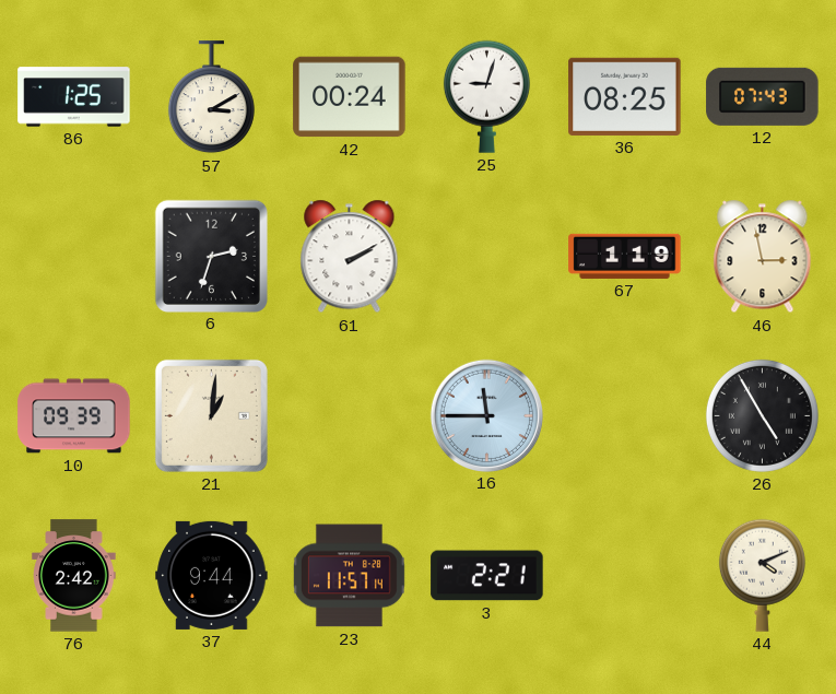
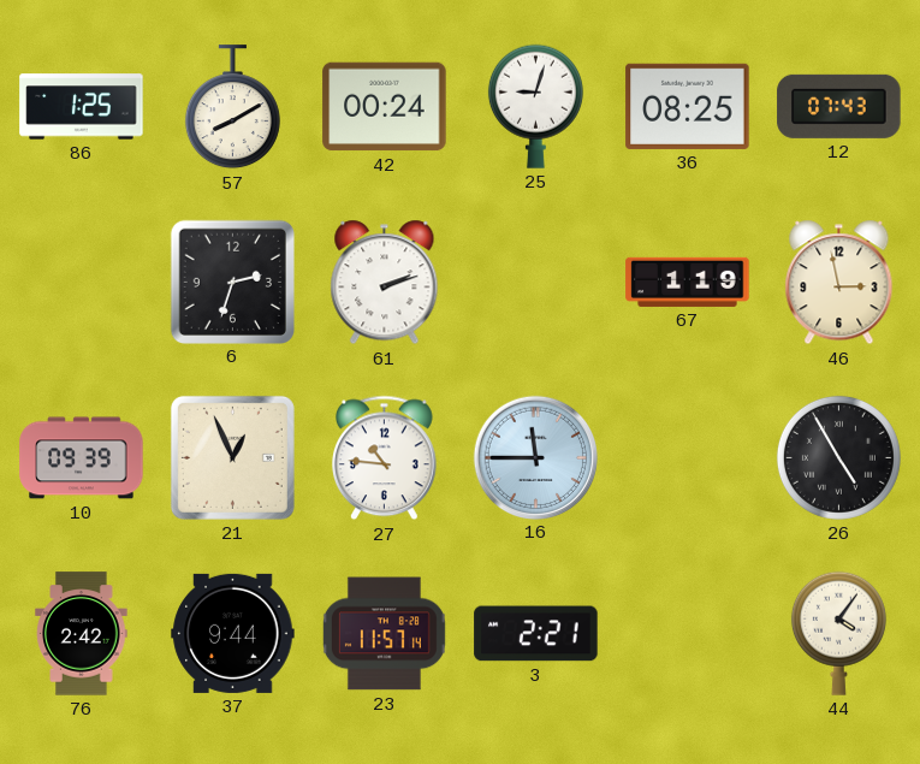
57: 3:10 -> 8:10
61: 2:10 -> 2:12
21: 1:01 -> 12:56
27: none -> 10:46
44: 4:11 -> 4:06
